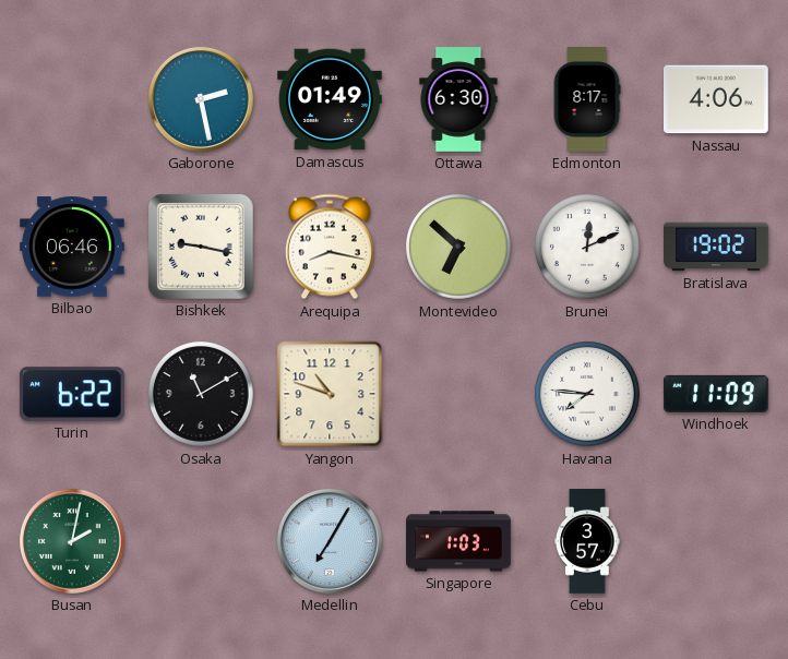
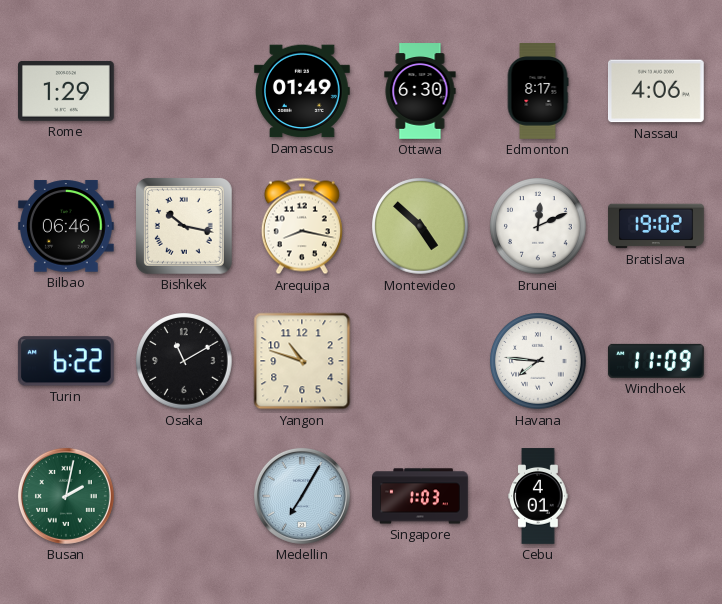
Rome: none -> 1:29
Gaborone: 2:28 -> none
Bishkek: 9:17 -> 10:17
Montevideo: 6:52 -> 4:52
Cebu: 3:57 -> 4:01
